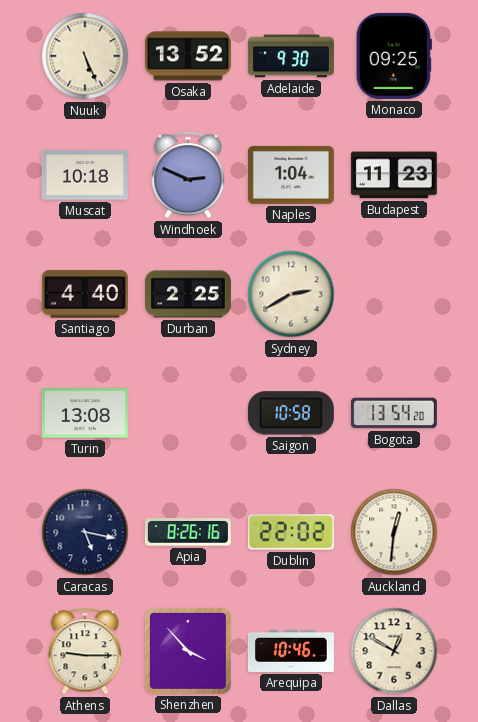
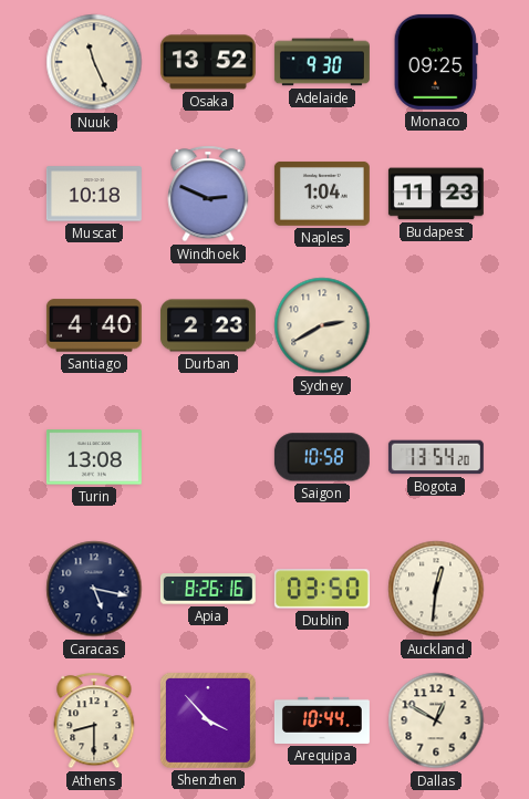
Nuuk: 5:26 -> 11:26
Durban: 2:25 -> 2:23
Dublin: 22:02 -> 03:50
Athens: 9:15 -> 8:30
Arequipa: 10:46 -> 10:44
